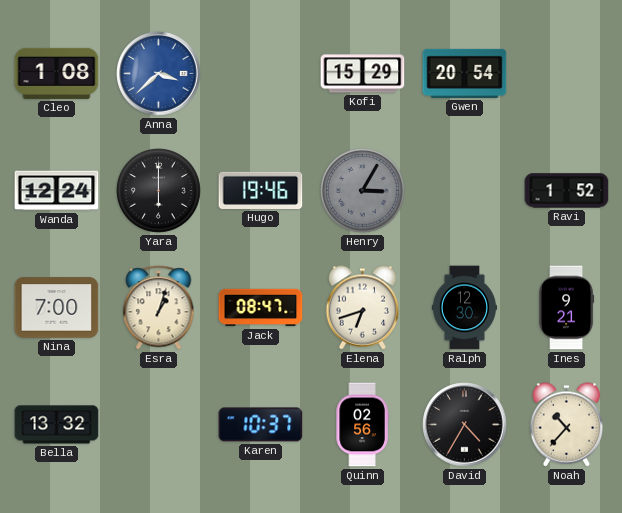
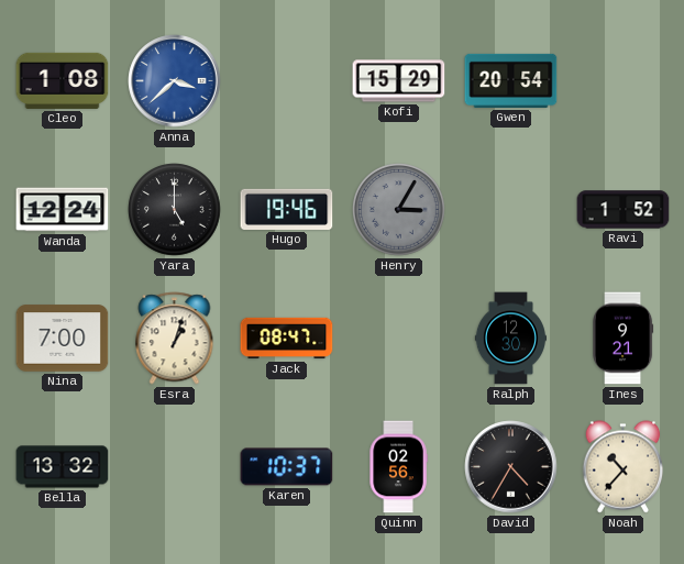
Yara: 6:00 -> 5:00
Elena: 6:42 -> none
